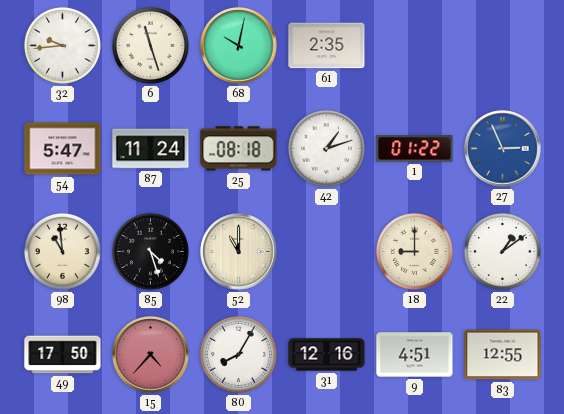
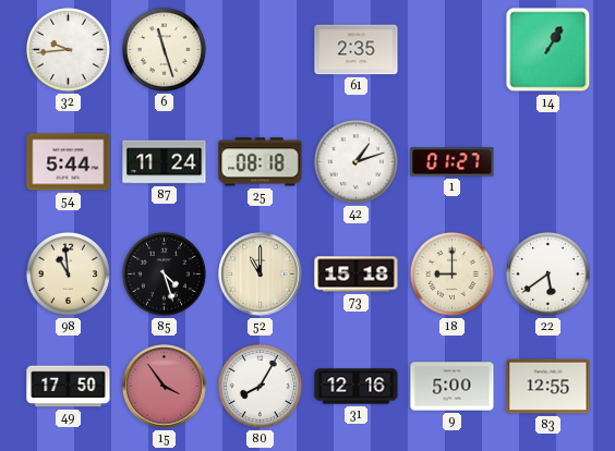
68: 10:02 -> none
14: none -> 1:05
54: 5:47 -> 5:44
1: 01:22 -> 01:27
27: 2:56 -> none
73: none -> 15:18
22: 1:09 -> 5:39
15: 4:37 -> 3:54
9: 4:51 -> 5:00
